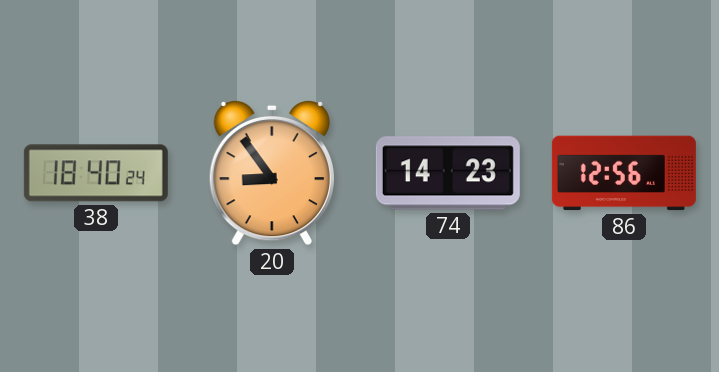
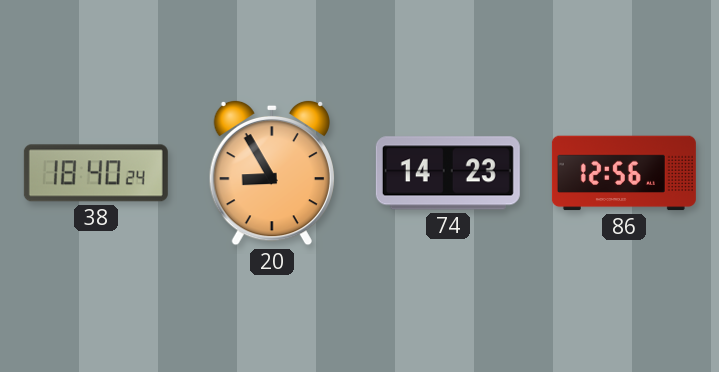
20: 8:54 -> 8:55
